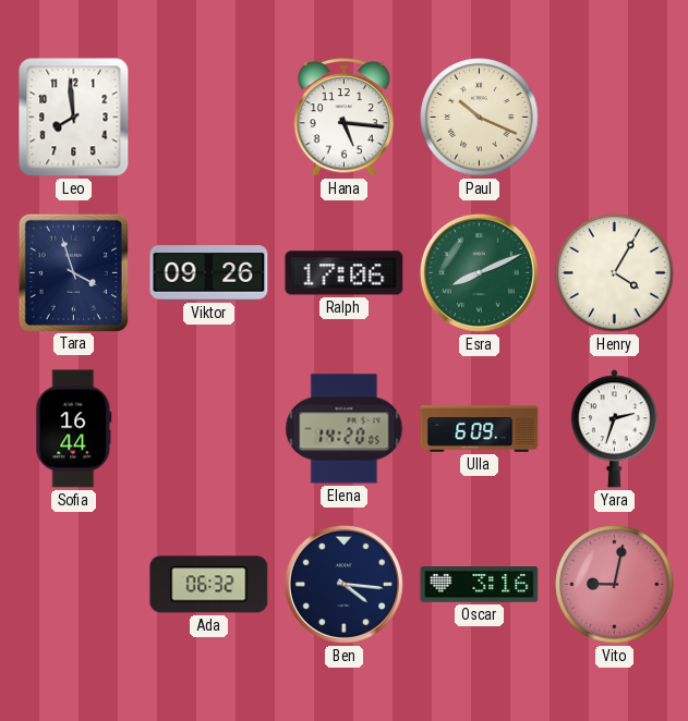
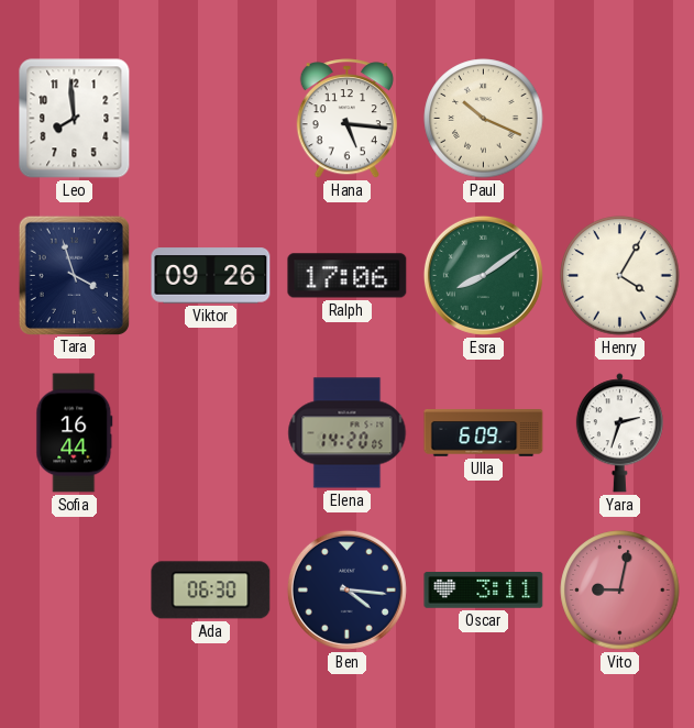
Esra: 8:11 -> 8:09
Ada: 06:32 -> 06:30
Oscar: 3:16 -> 3:11
